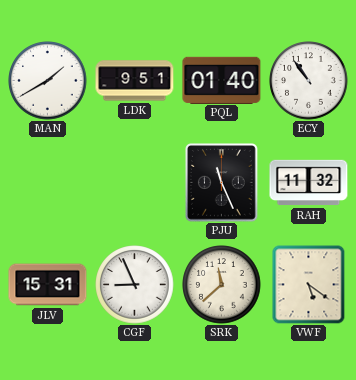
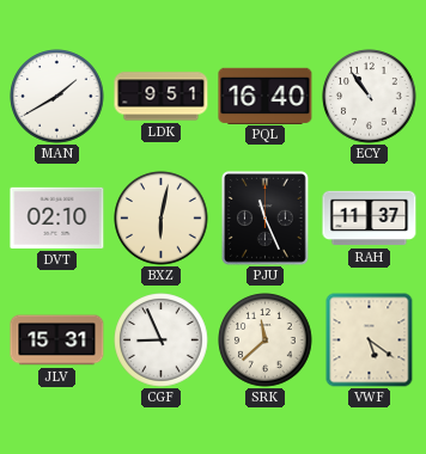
PQL: 01:40 -> 16:40
DVT: none -> 02:10
BXZ: none -> 6:02
RAH: 11:32 -> 11:37
